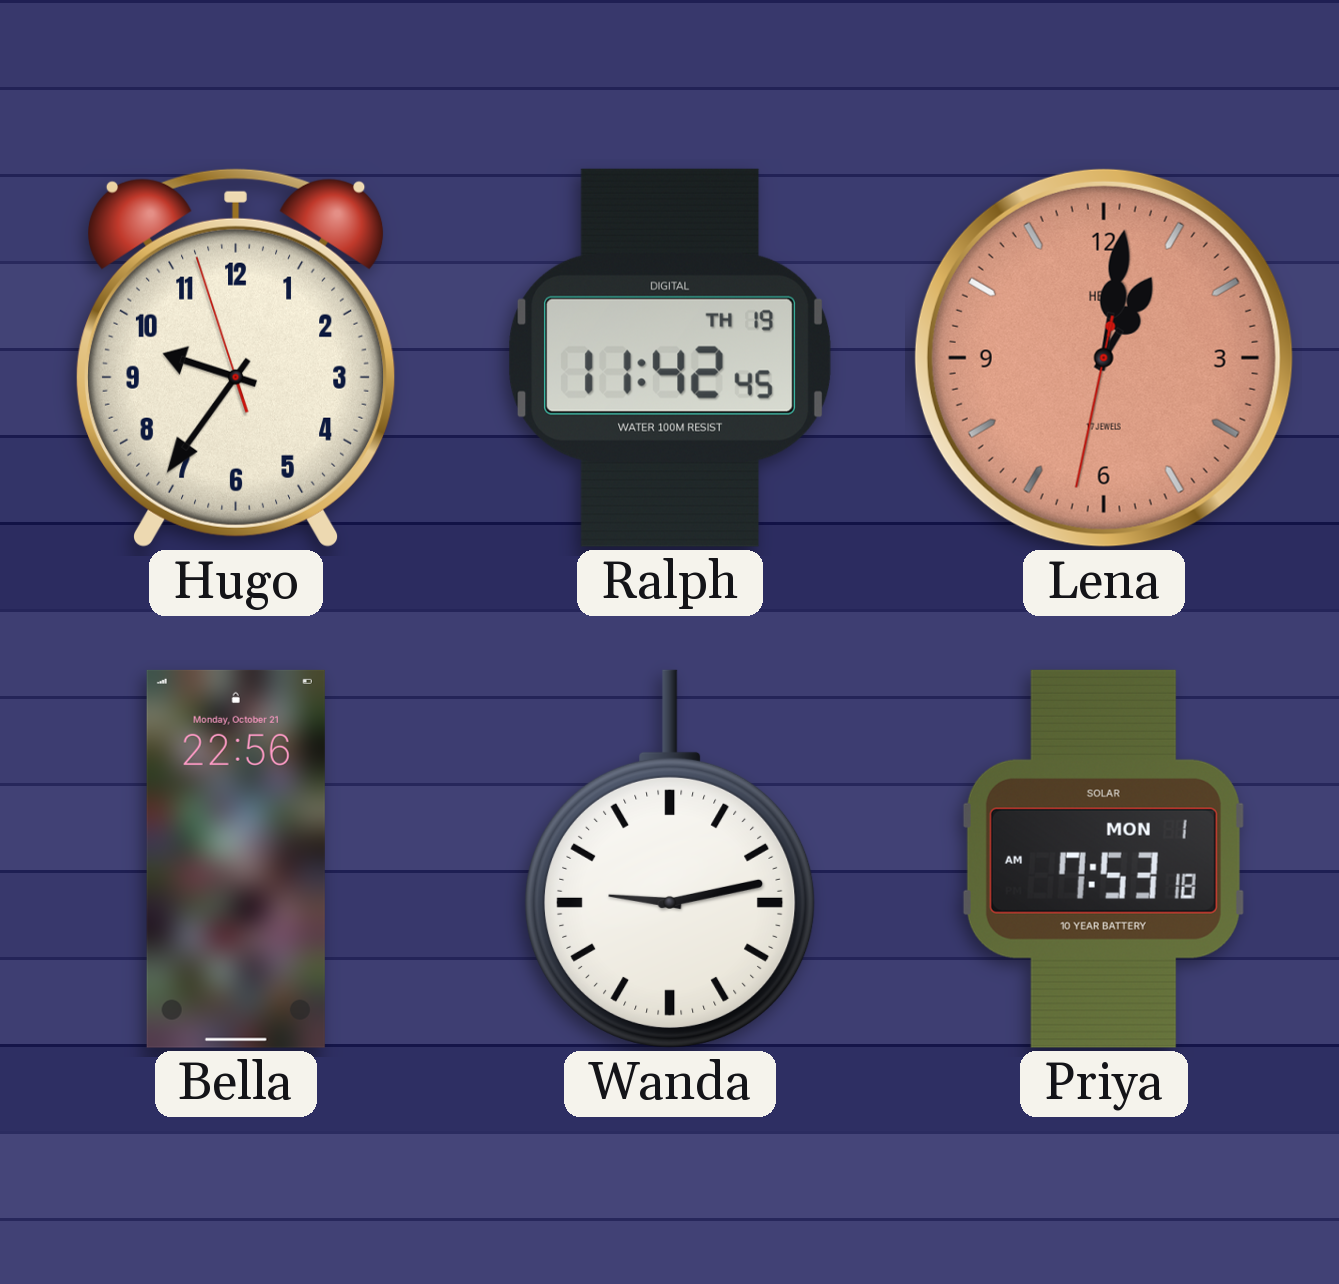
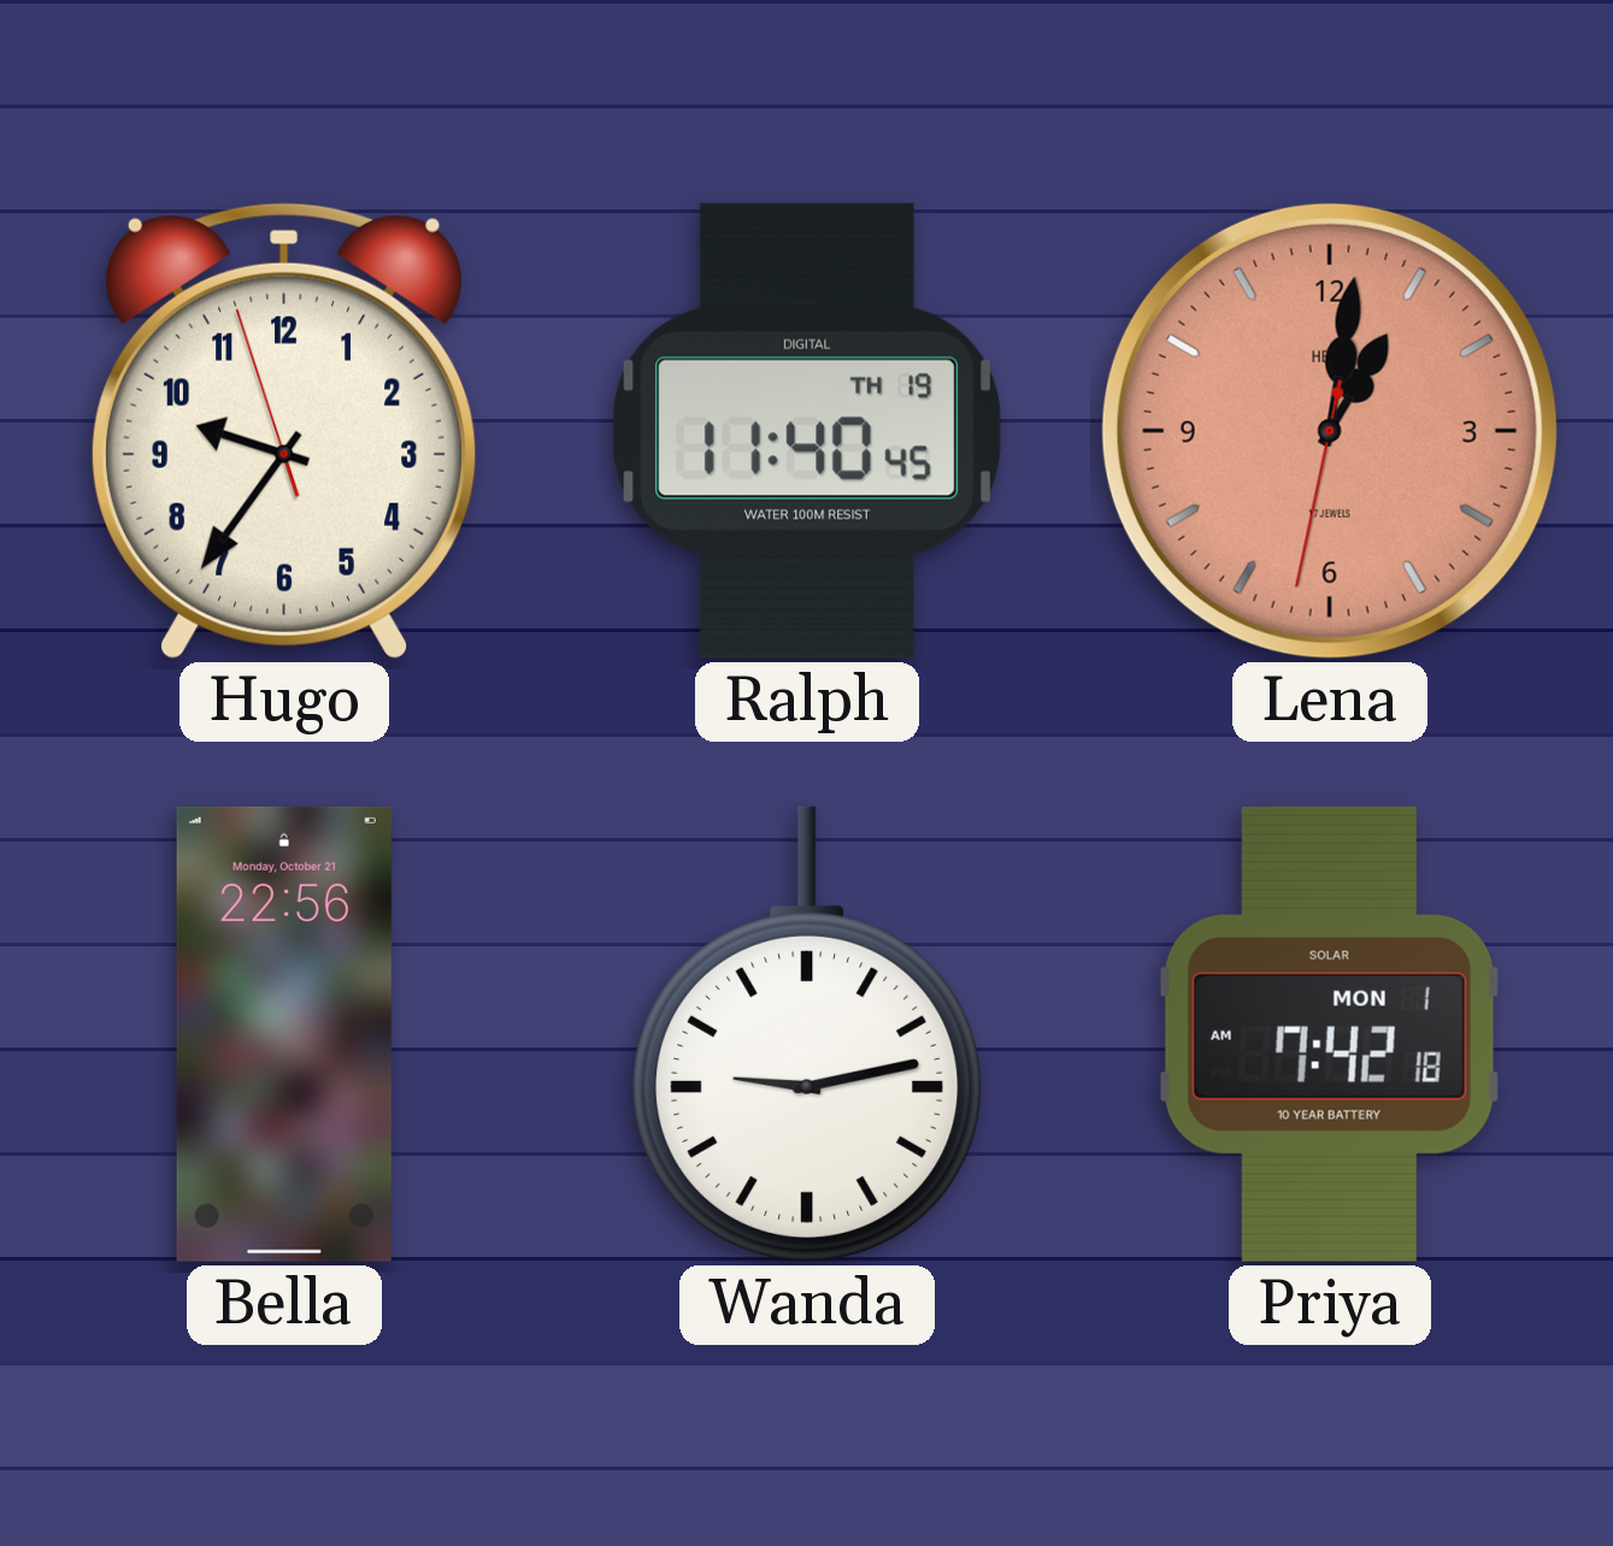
Ralph: 11:42 -> 11:40
Priya: 7:53 -> 7:42
